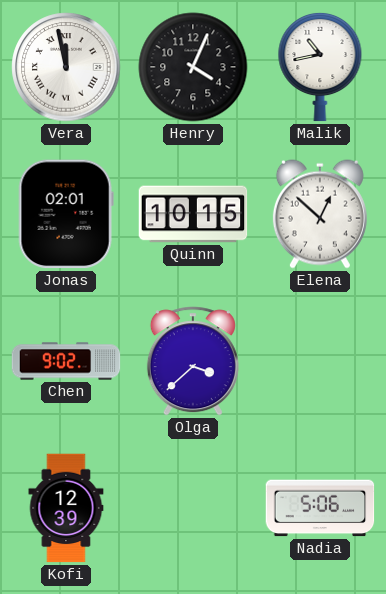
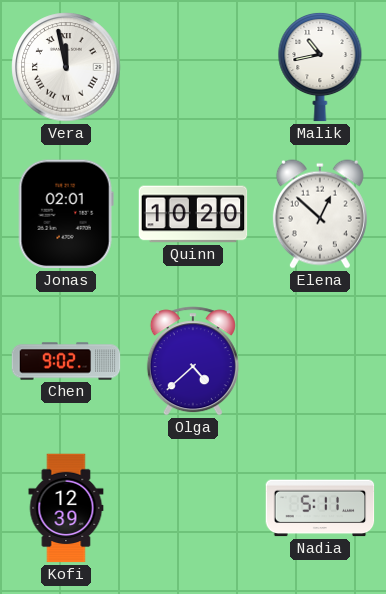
Henry: 4:04 -> none
Quinn: 10:15 -> 10:20
Olga: 3:38 -> 4:38
Nadia: 5:06 -> 5:11
